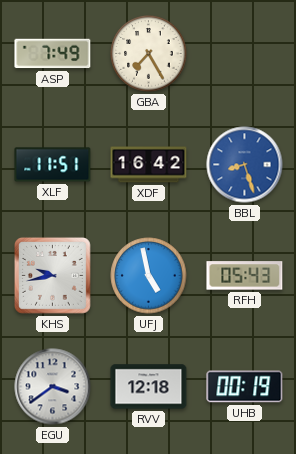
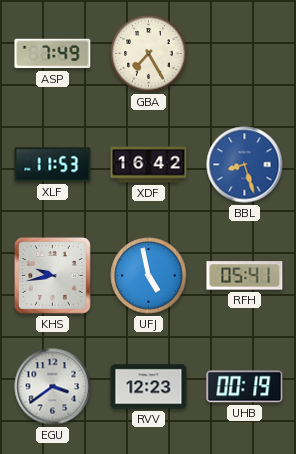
XLF: 11:51 -> 11:53
RFH: 05:43 -> 05:41
RVV: 12:18 -> 12:23
